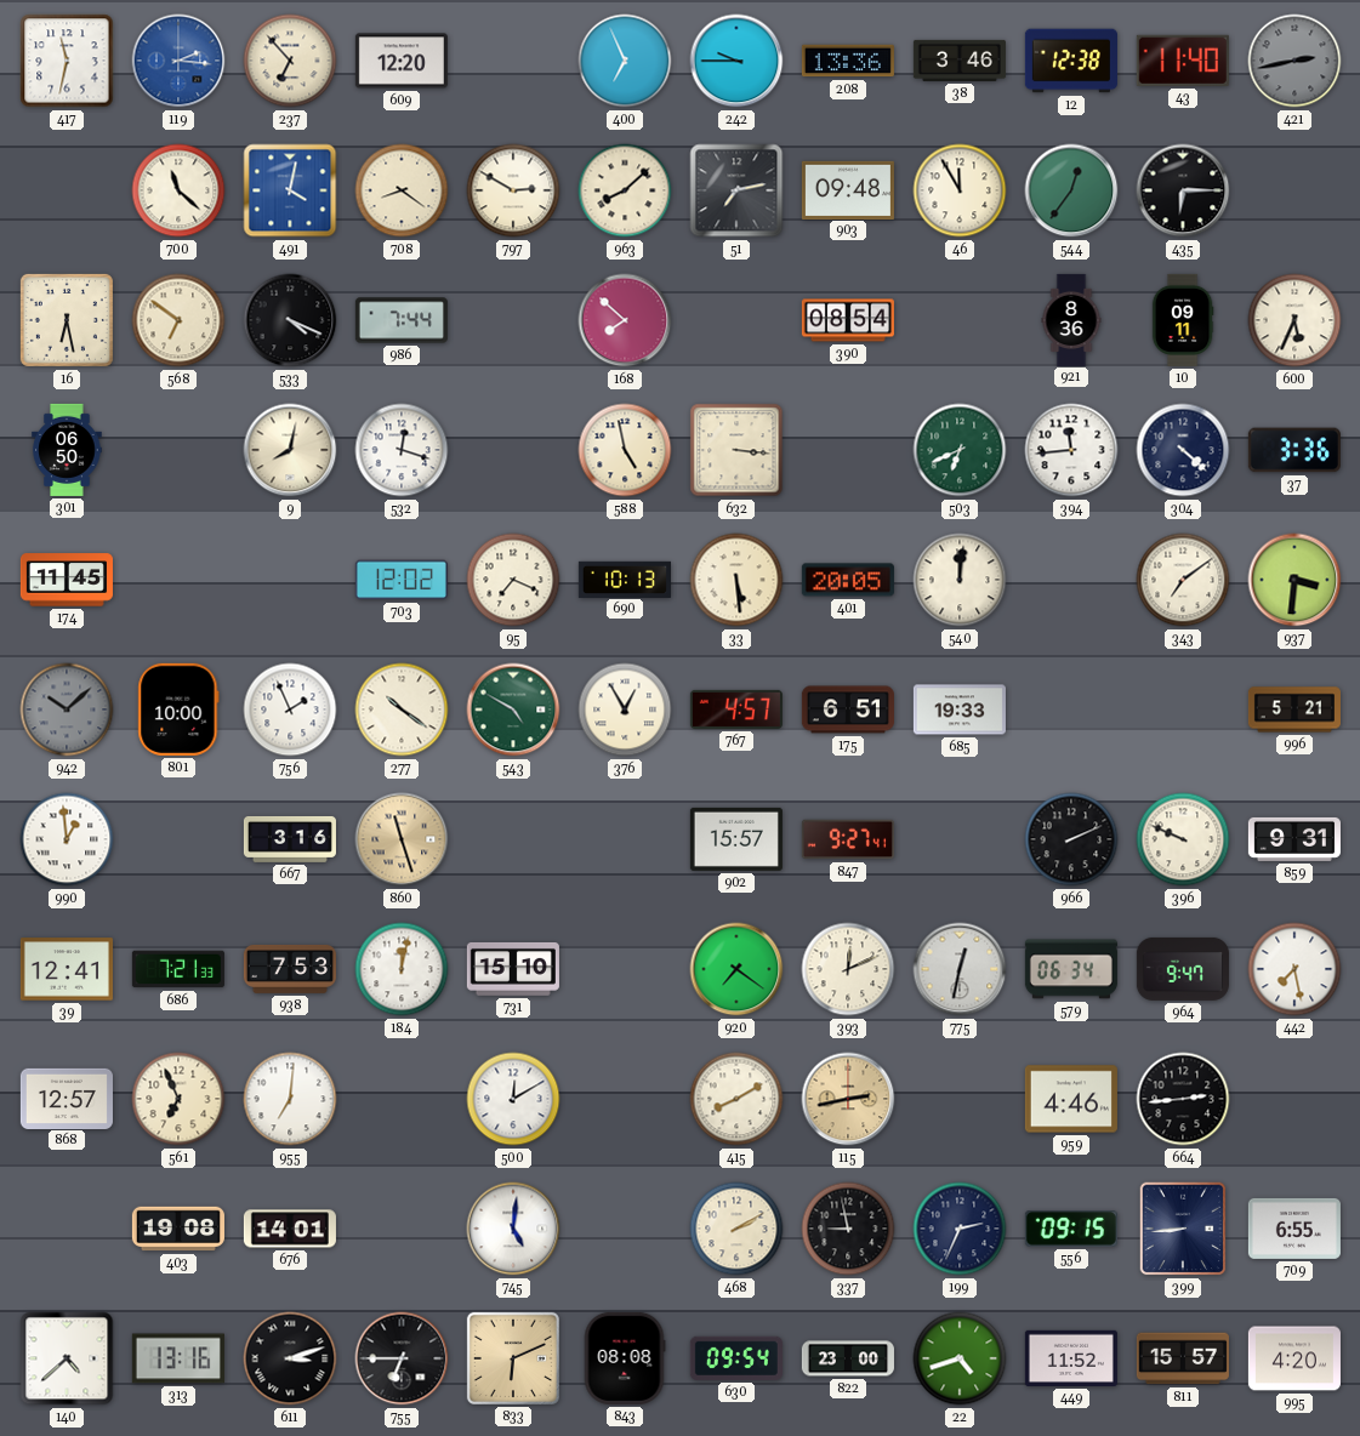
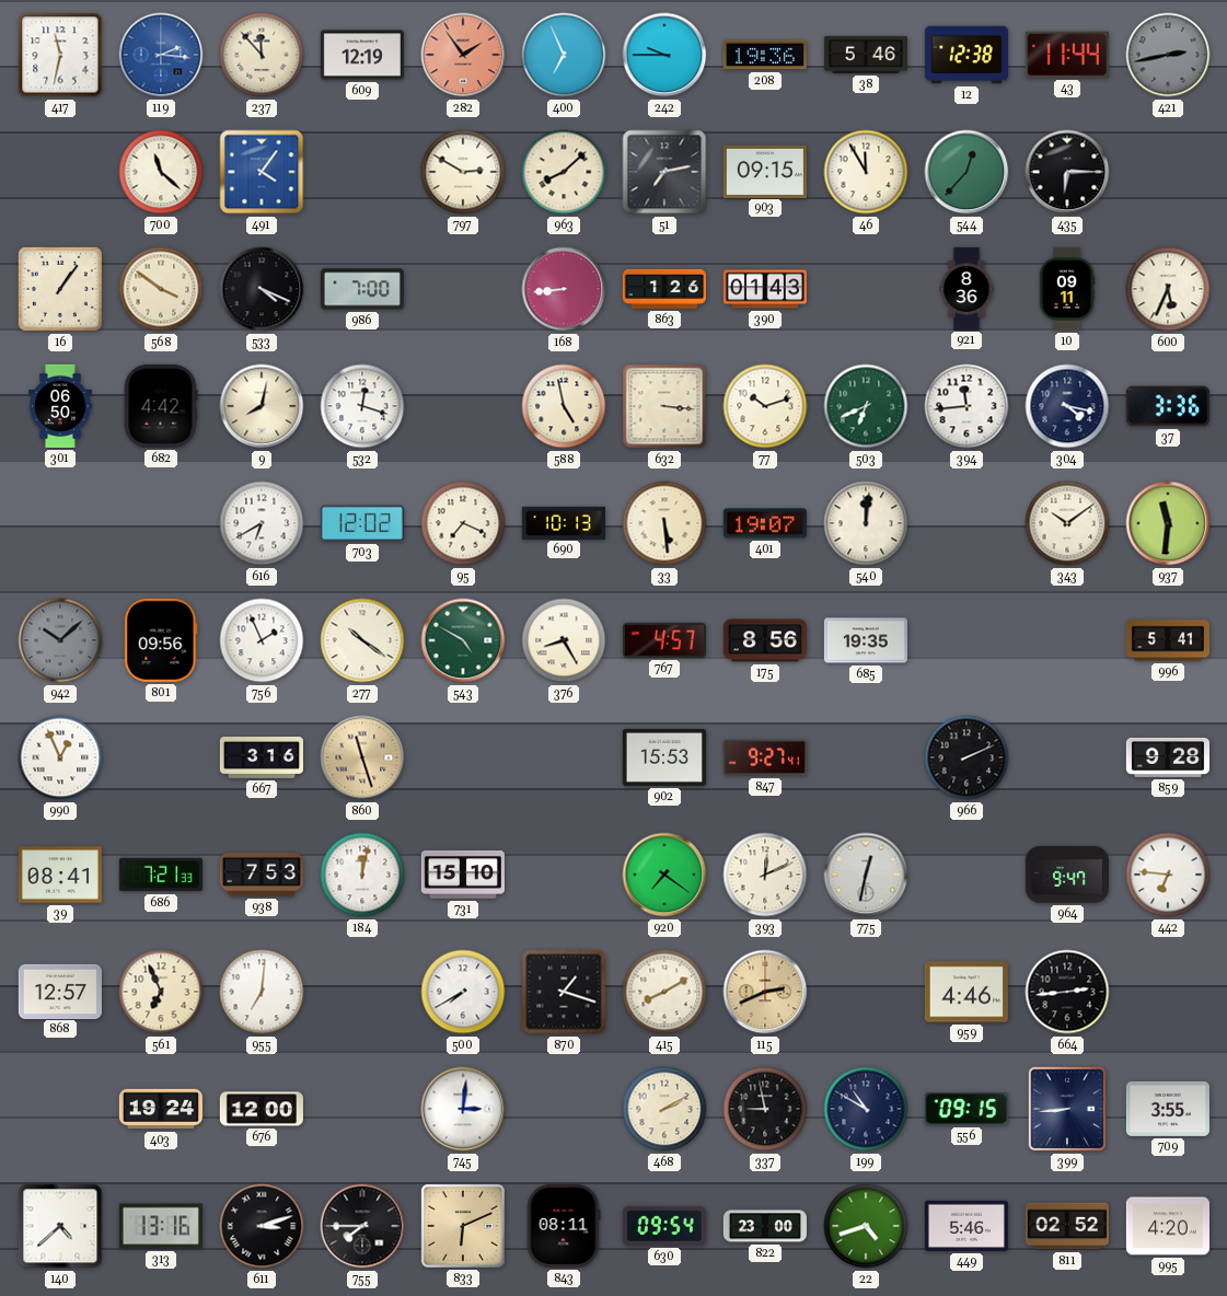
237: 6:53 -> 11:53
609: 12:20 -> 12:19
282: none -> 1:54
208: 13:36 -> 19:36
38: 3:46 -> 5:46
43: 11:40 -> 11:44
491: 4:02 -> 4:06
708: 8:21 -> none
903: 09:48 -> 09:15
544: 12:36 -> 12:37
16: 6:28 -> 1:06
568: 6:51 -> 3:51
986: 7:44 -> 7:00
168: 7:52 -> 8:44
863: none -> 1:26
390: 08:54 -> 01:43
682: none -> 4:42
77: none -> 10:12
304: 4:22 -> 4:17
174: 11:45 -> none
616: none -> 6:40
401: 20:05 -> 19:07
343: 7:09 -> 10:09
937: 3:31 -> 11:31
801: 10:00 -> 09:56
376: 12:55 -> 8:25
175: 6:51 -> 8:56
685: 19:33 -> 19:35
996: 5:21 -> 5:41
990: 12:59 -> 12:56
902: 15:57 -> 15:53
396: 9:49 -> none
859: 9:31 -> 9:28
39: 12:41 -> 08:41
579: 06:34 -> none
442: 7:28 -> 6:46
500: 12:10 -> 7:40
870: none -> 1:18
115: 2:43 -> 2:41
403: 19:08 -> 19:24
676: 14:01 -> 12:00
745: 5:01 -> 3:01
199: 2:34 -> 10:50
709: 6:55 -> 3:55
755: 6:45 -> 7:45
843: 08:08 -> 08:11
449: 11:52 -> 5:46
811: 15:57 -> 02:52
